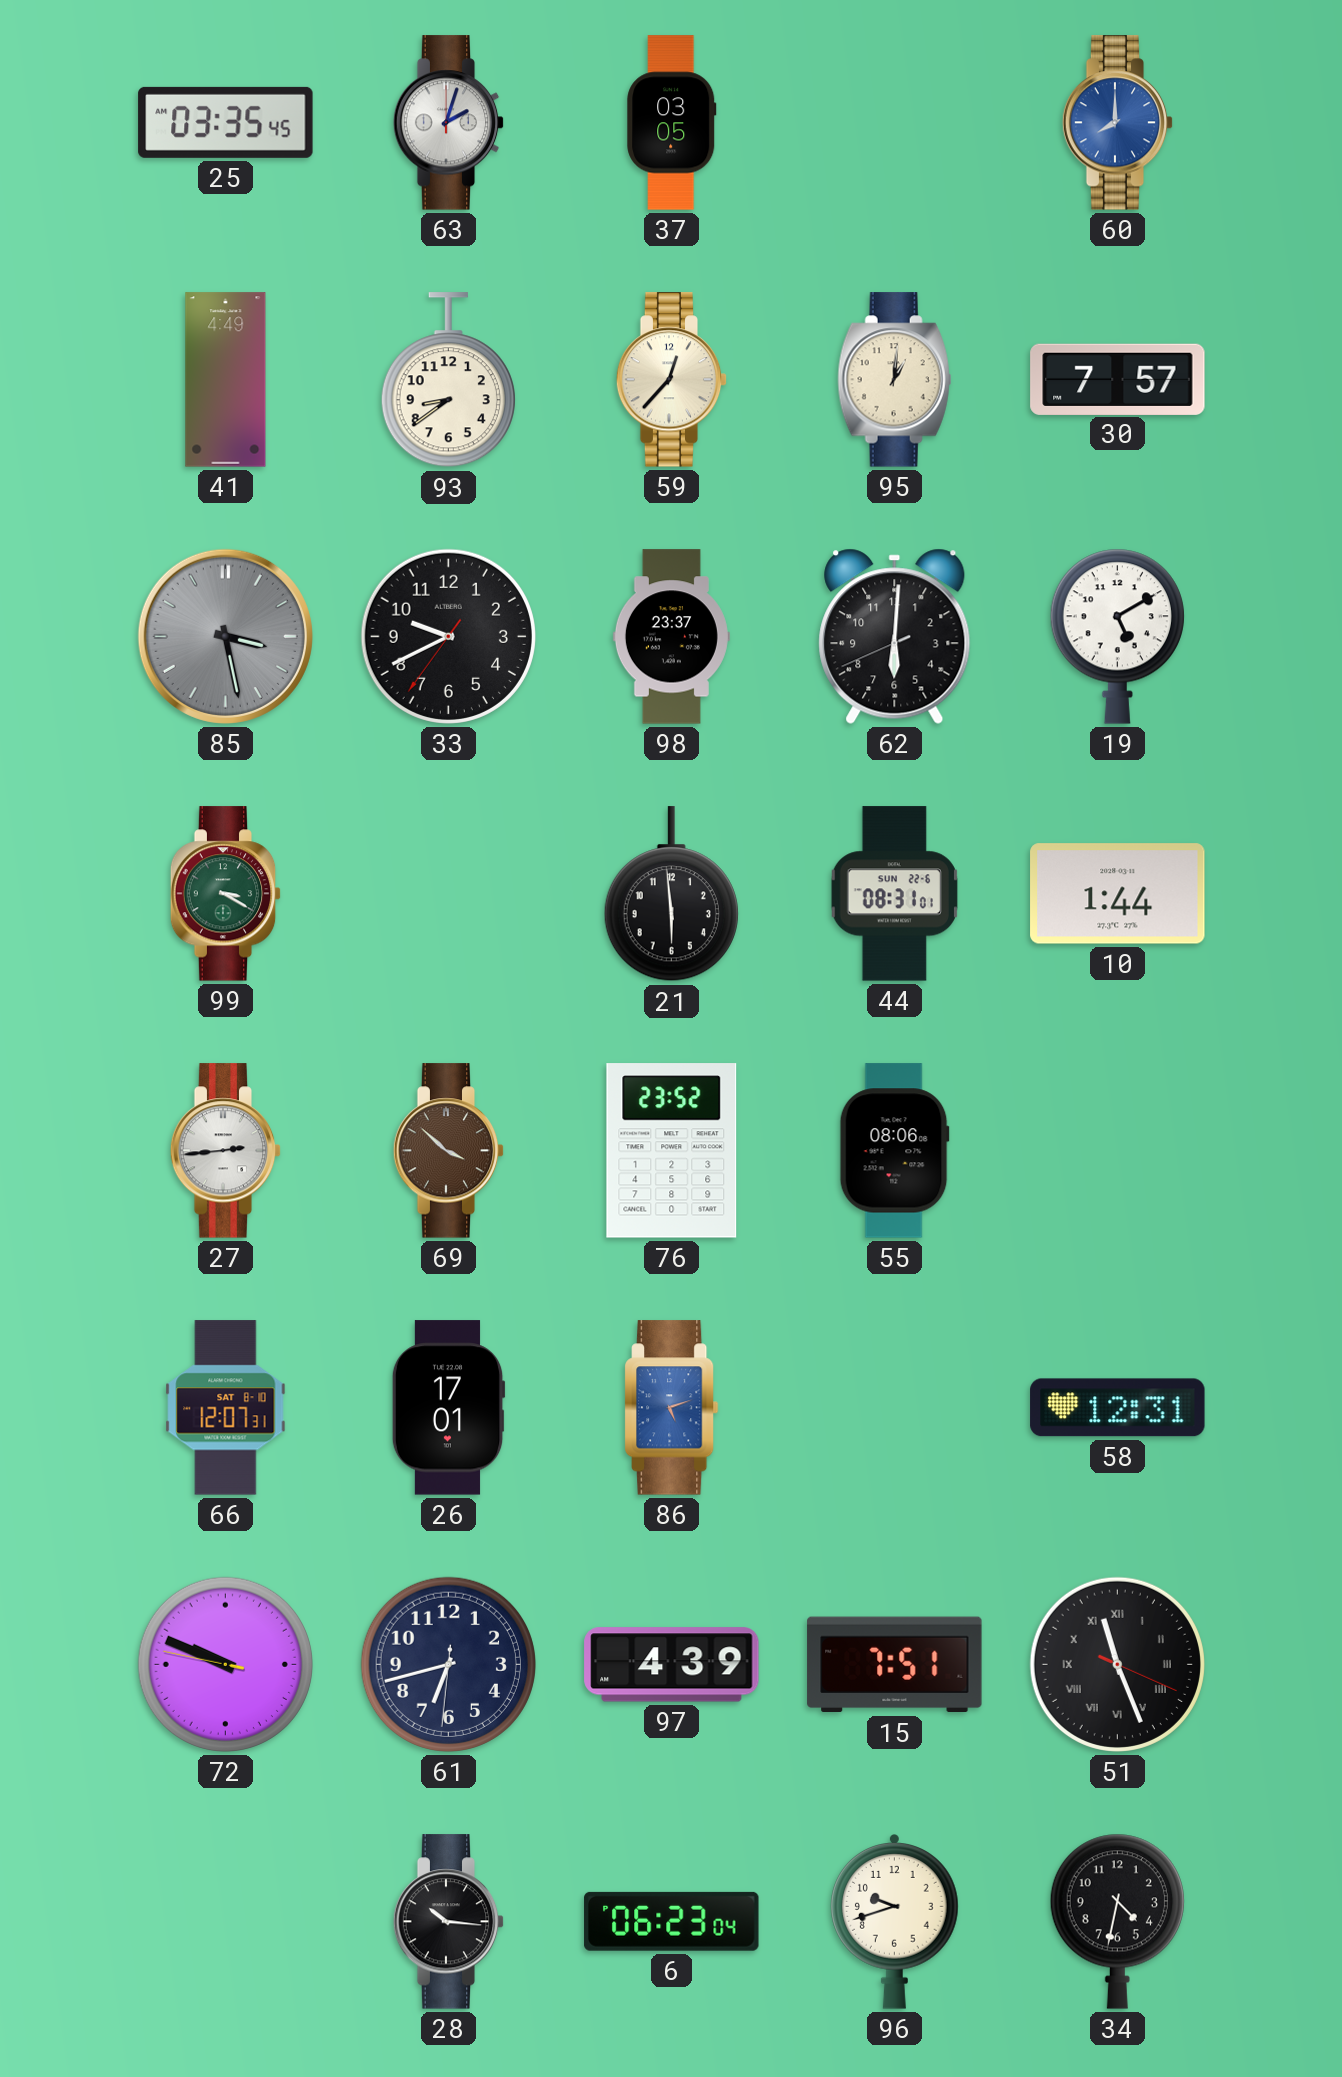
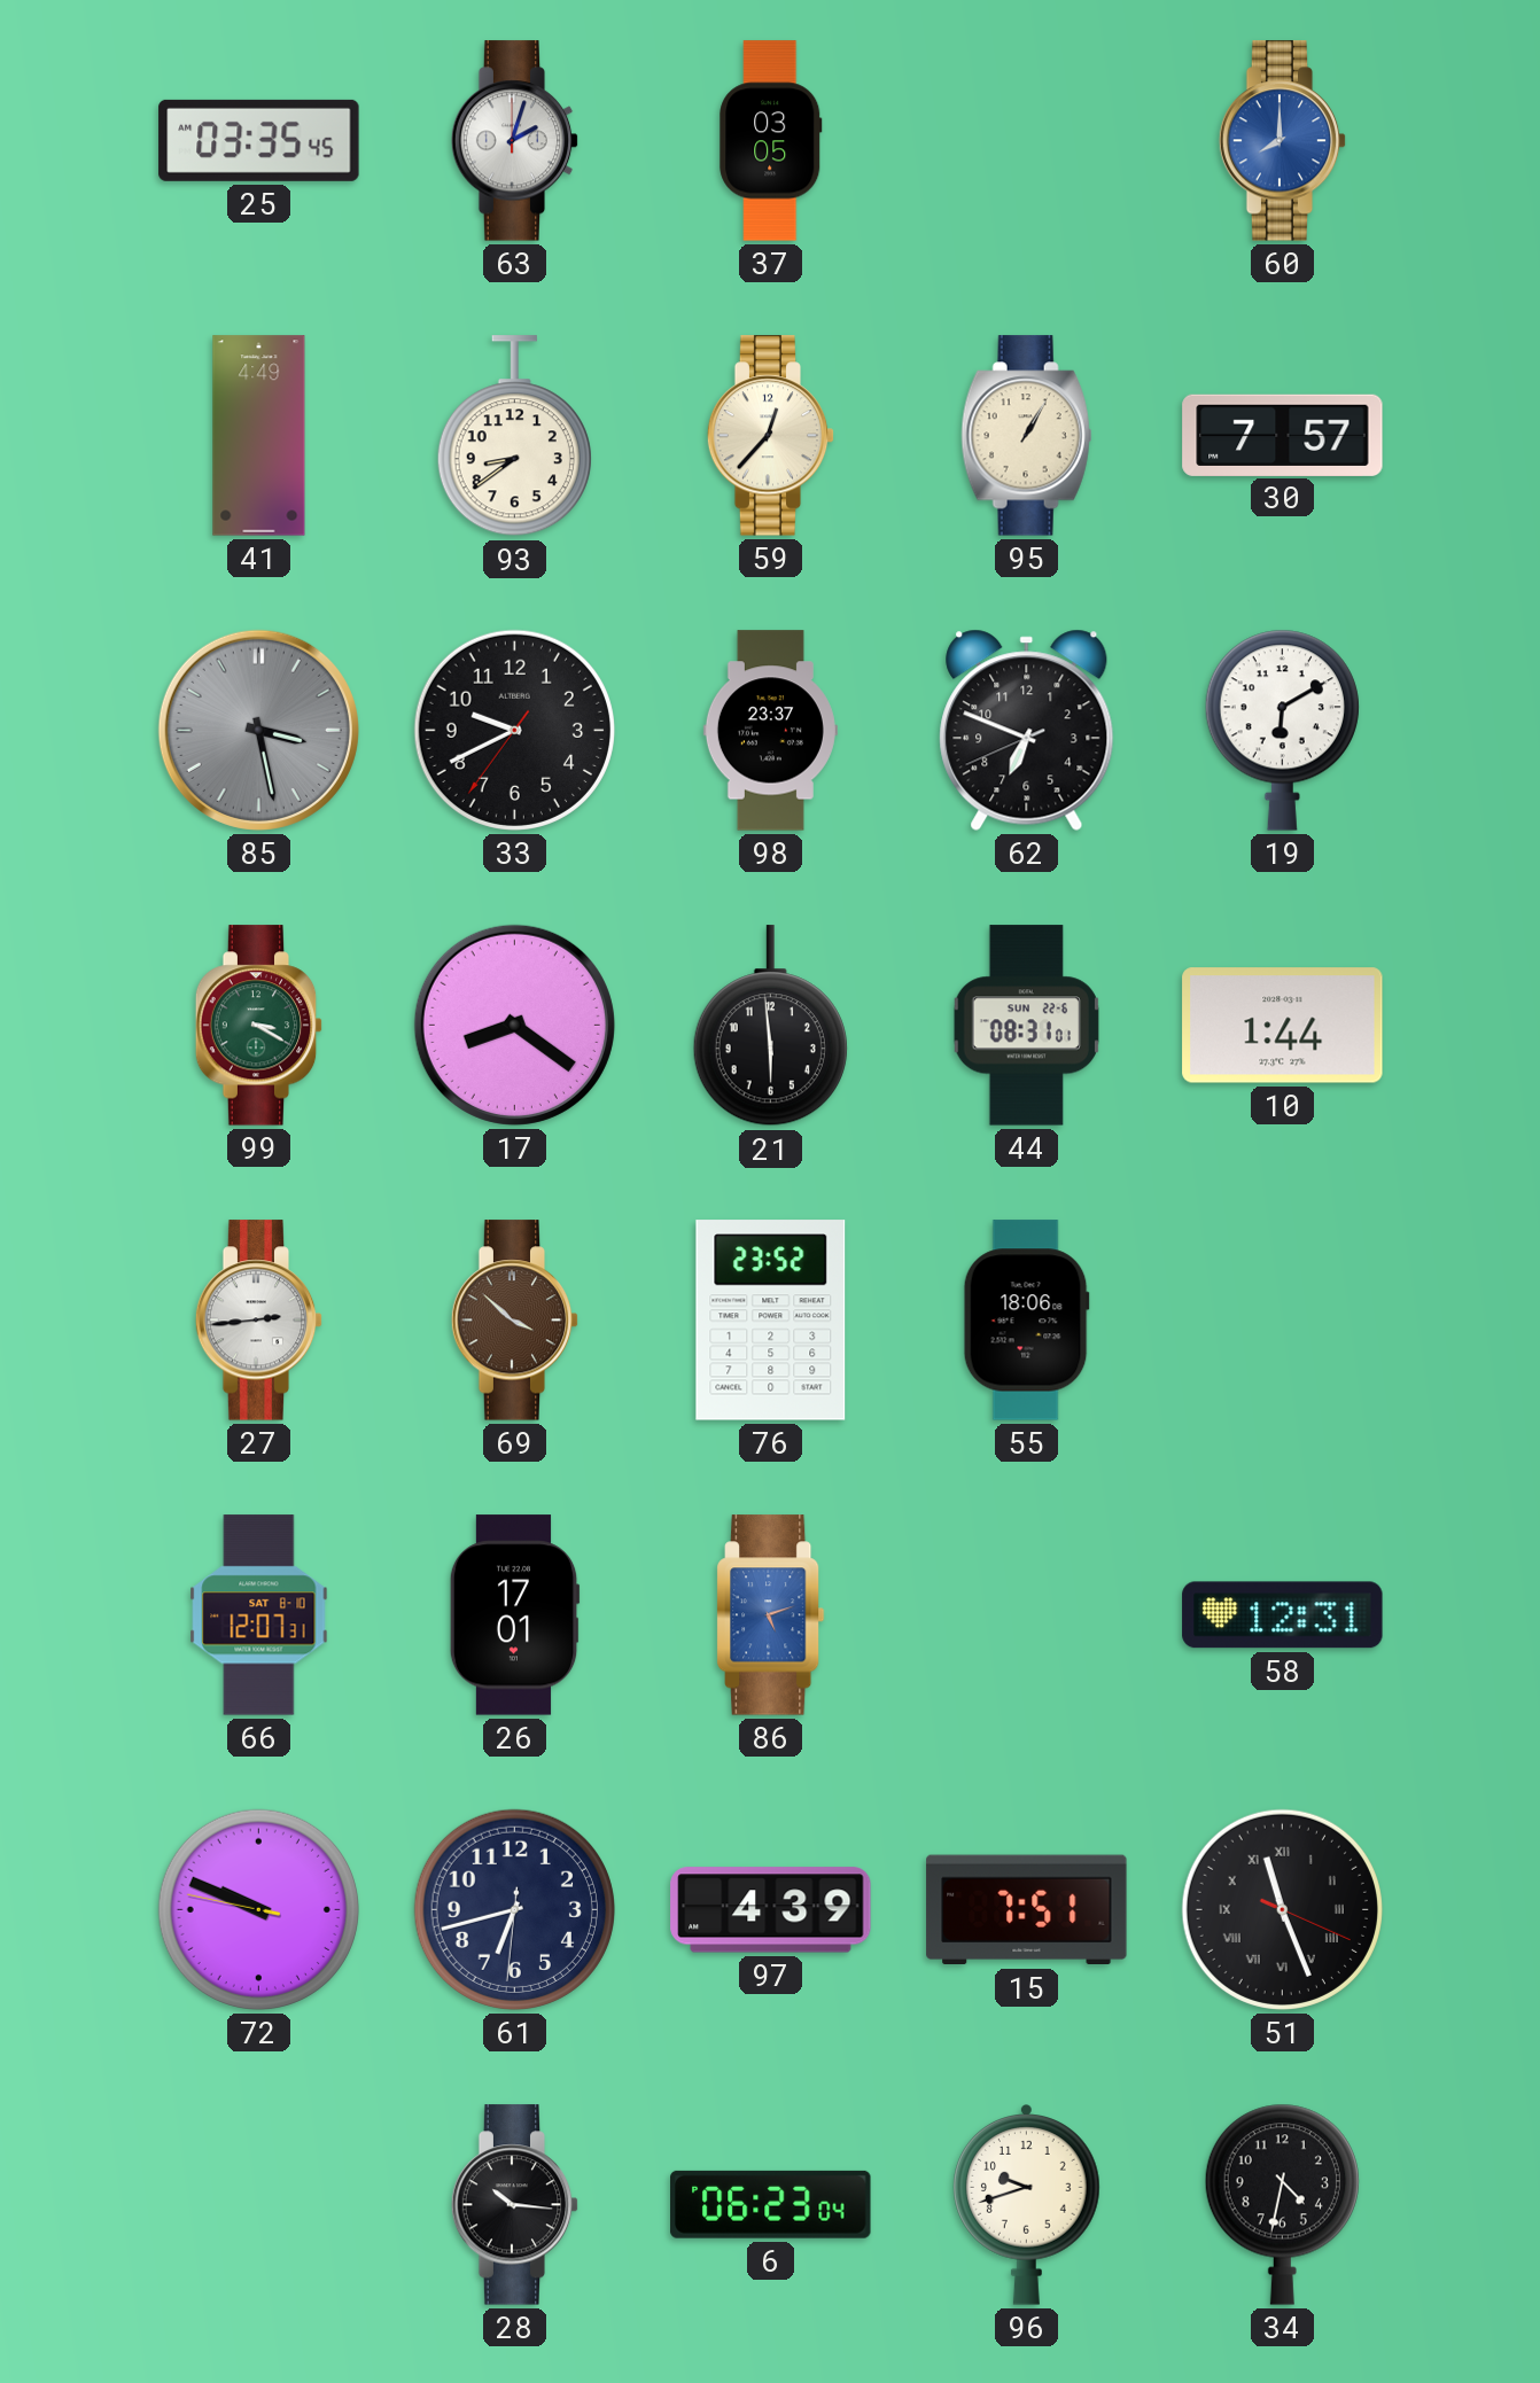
95: 1:01 -> 1:05
62: 6:00 -> 6:48
19: 5:10 -> 6:10
17: none -> 8:21
55: 08:06 -> 18:06
